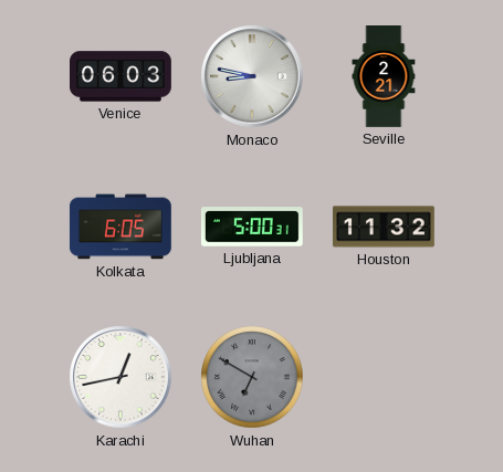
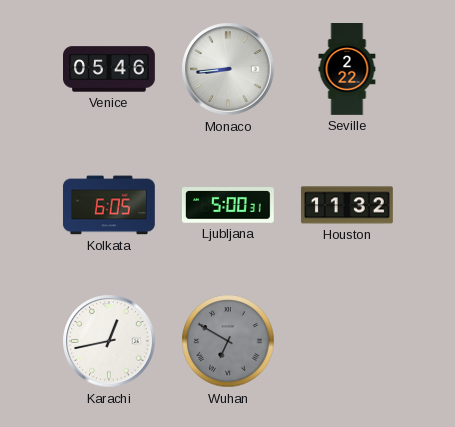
Venice: 06:03 -> 05:46
Monaco: 8:47 -> 8:44
Seville: 2:21 -> 2:22
